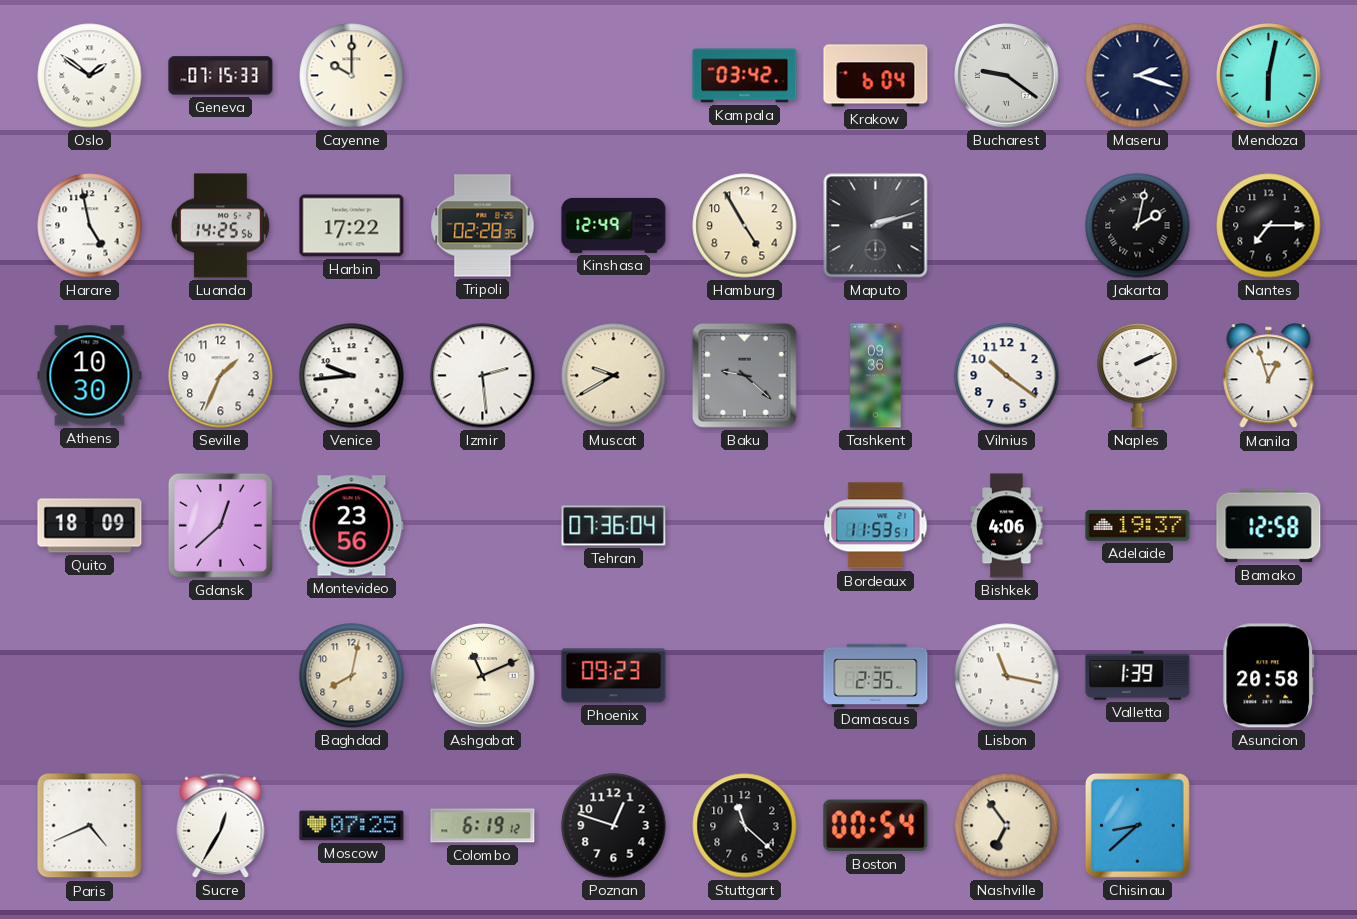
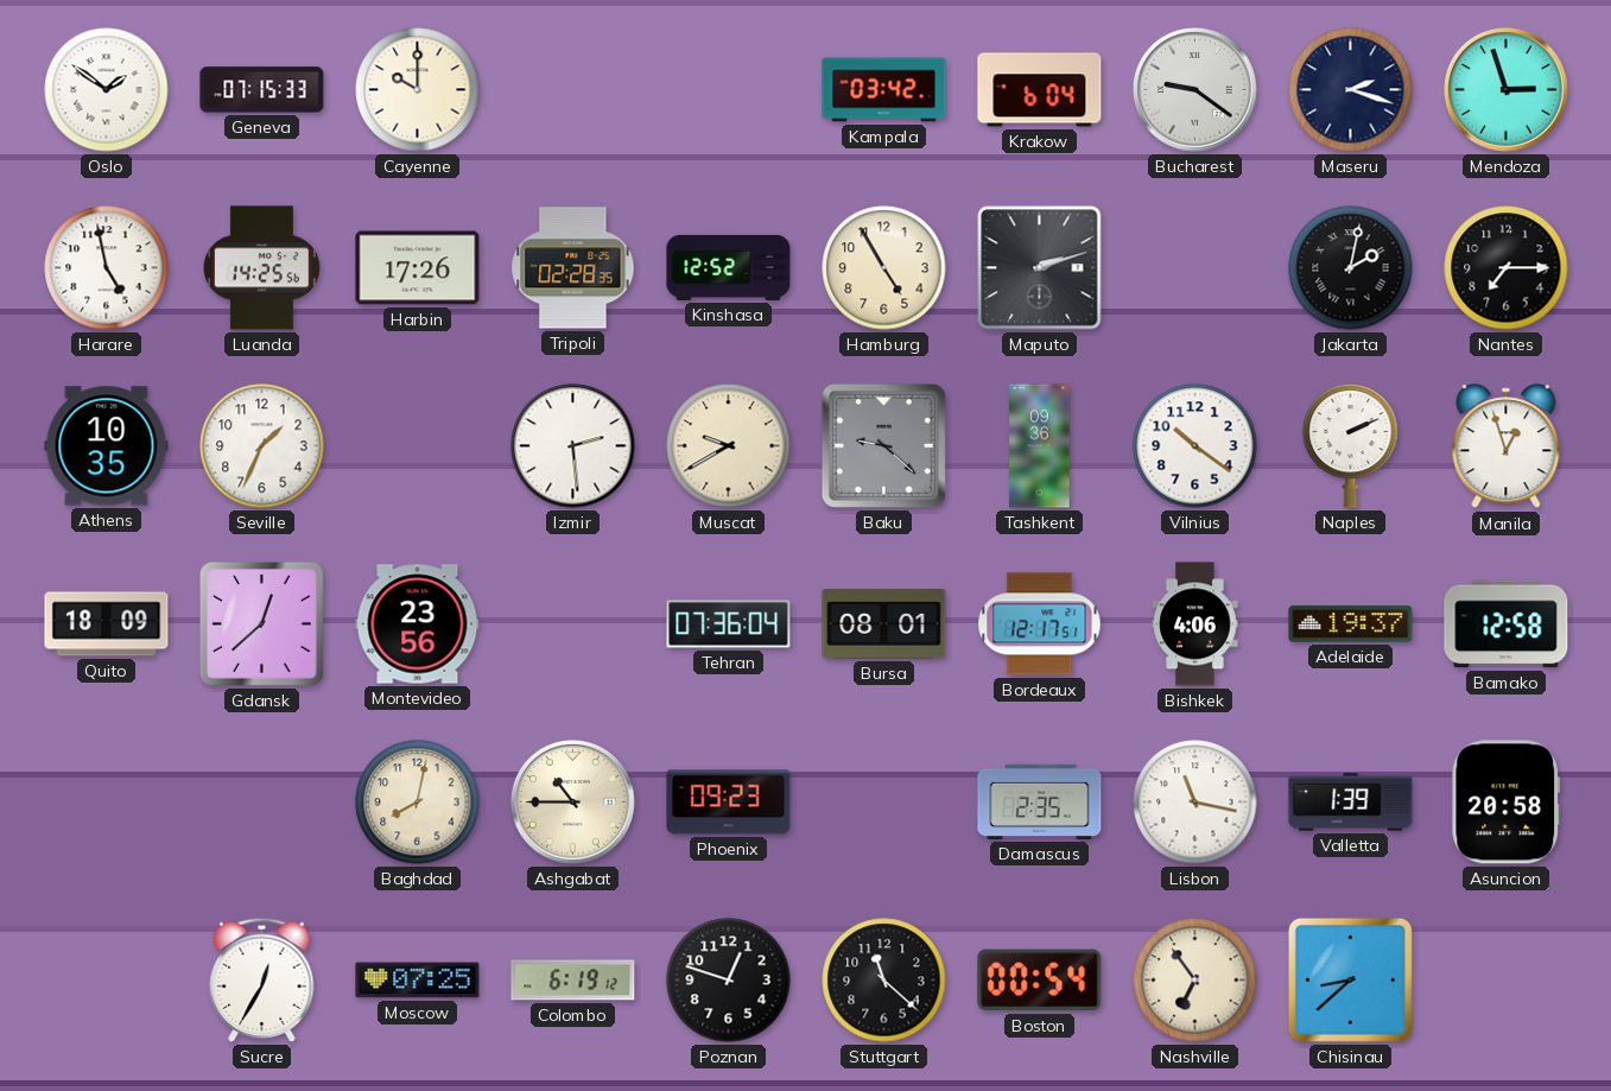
Mendoza: 6:02 -> 2:57
Harbin: 17:22 -> 17:26
Kinshasa: 12:49 -> 12:52
Athens: 10:30 -> 10:35
Venice: 9:44 -> none
Bursa: none -> 08:01
Bordeaux: 11:53 -> 12:17
Ashgabat: 11:11 -> 10:45
Paris: 4:41 -> none
